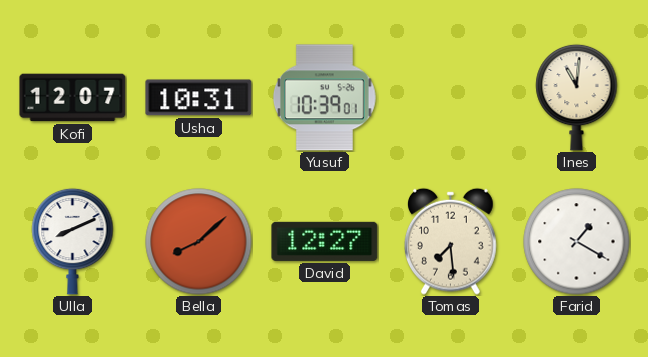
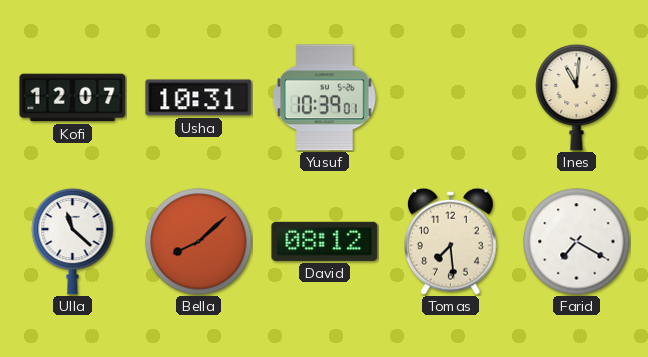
Ulla: 8:11 -> 11:22
David: 12:27 -> 08:12
Farid: 1:20 -> 7:20
